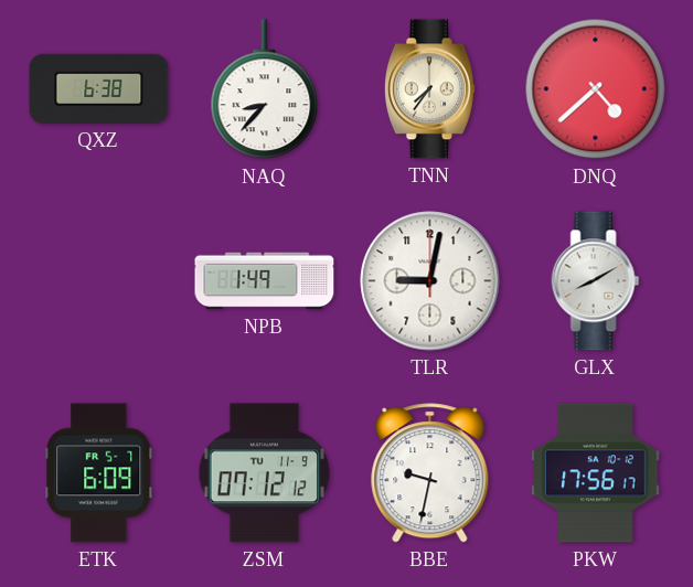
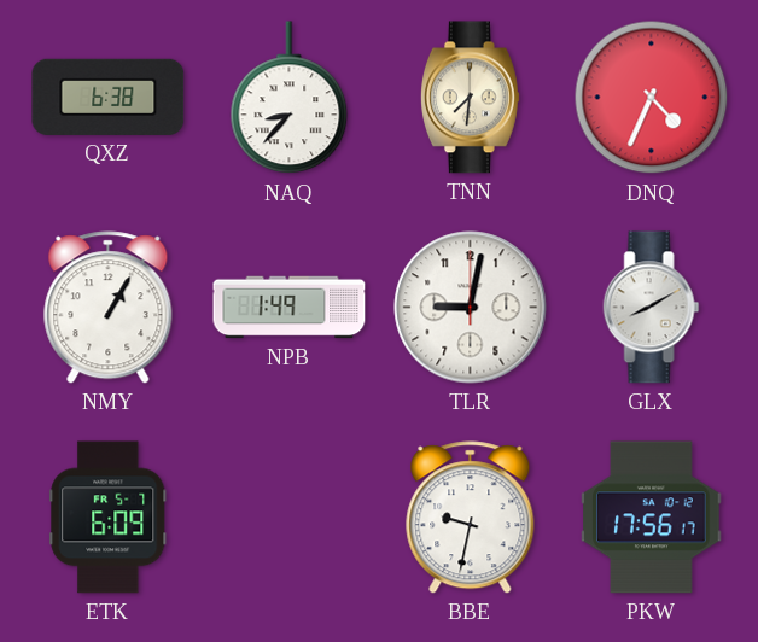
TNN: 7:36 -> 7:31
DNQ: 4:38 -> 4:34
NMY: none -> 1:05
ZSM: 07:12 -> none
